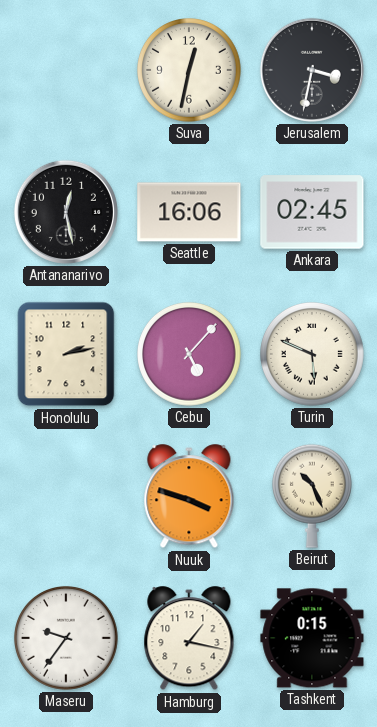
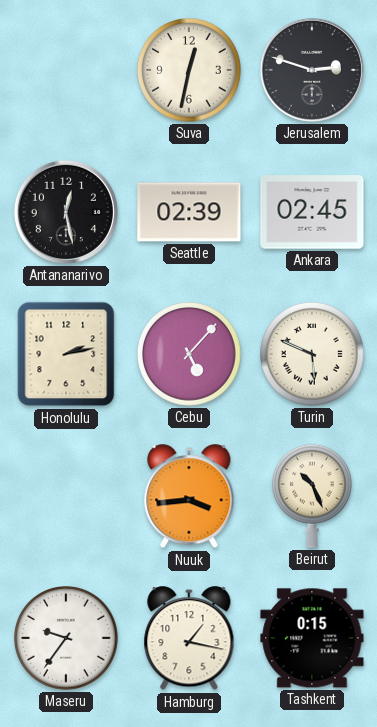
Jerusalem: 3:32 -> 2:48
Seattle: 16:06 -> 02:39
Nuuk: 3:48 -> 3:44
